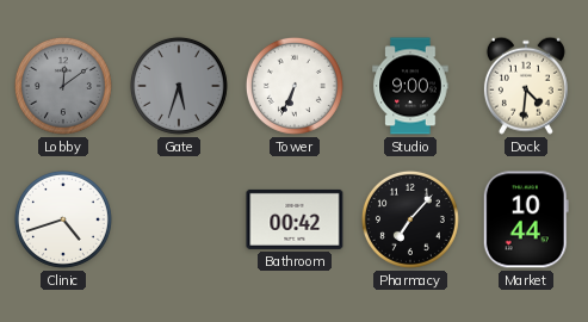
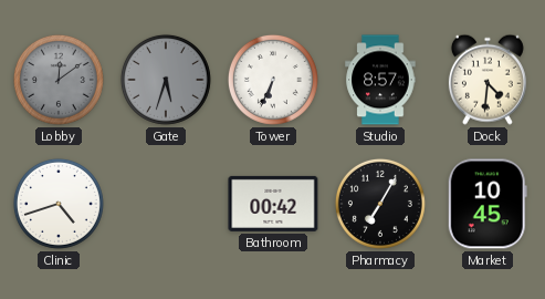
Studio: 9:00 -> 8:57
Pharmacy: 7:07 -> 7:05
Market: 10:44 -> 10:45
